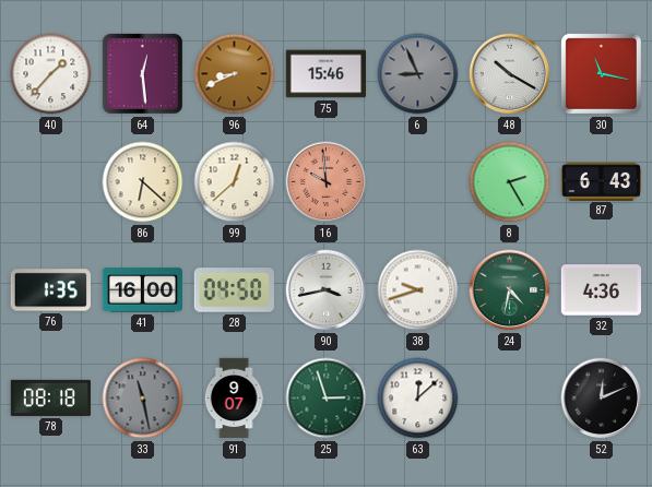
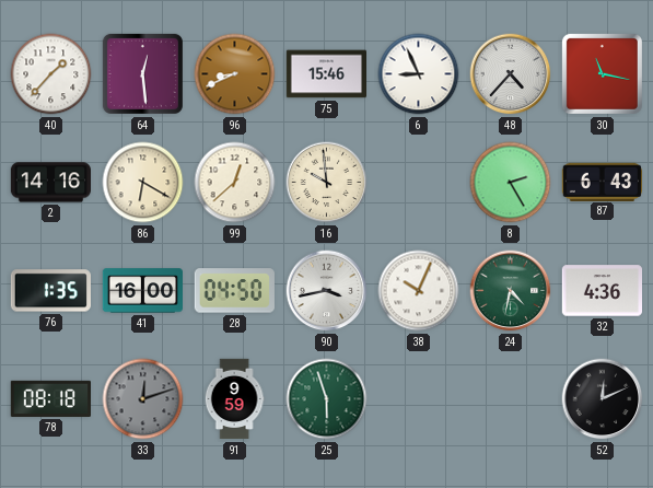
6 dial: grey -> white
48: 10:20 -> 4:37
2: none -> 14:16
86: 6:22 -> 6:20
16 dial: salmon -> cream
38: 9:42 -> 10:04
33: 11:28 -> 12:12
91: 9:07 -> 9:59
25: 2:57 -> 5:57
63: 12:08 -> none
